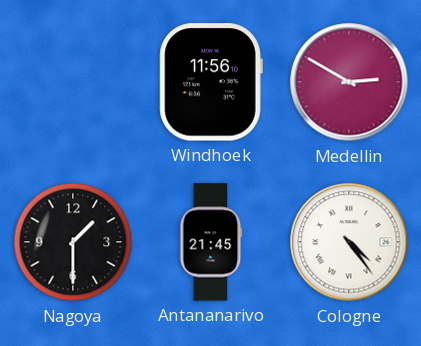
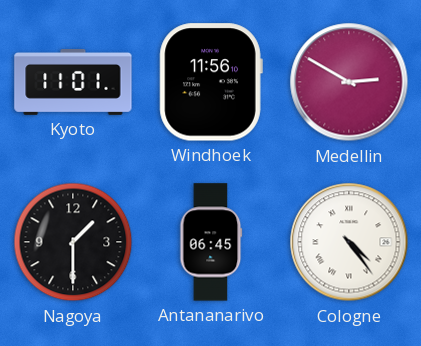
Kyoto: none -> 11:01
Antananarivo: 21:45 -> 06:45
